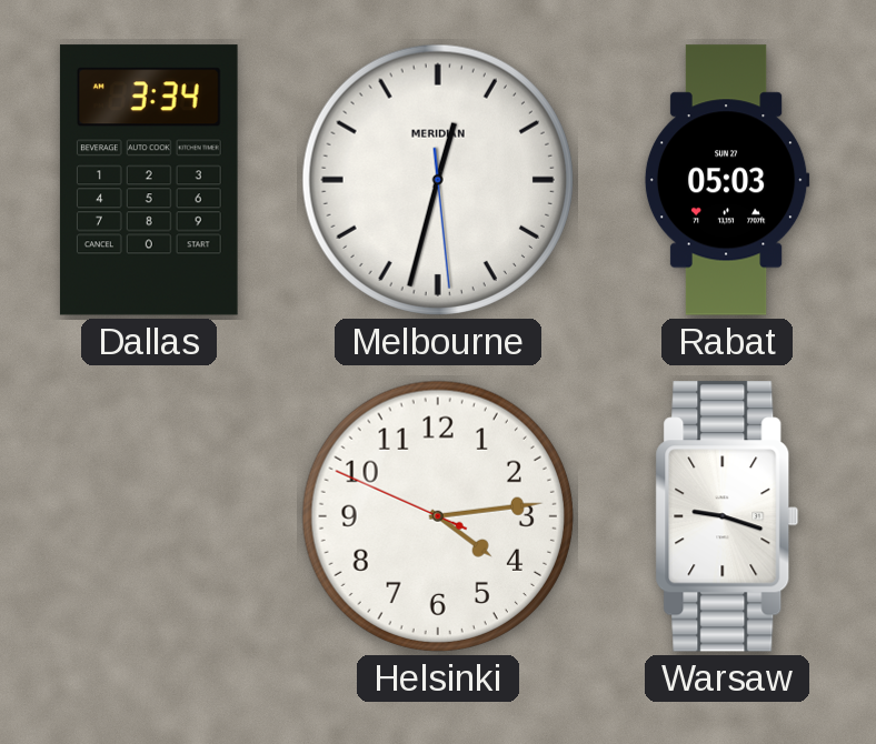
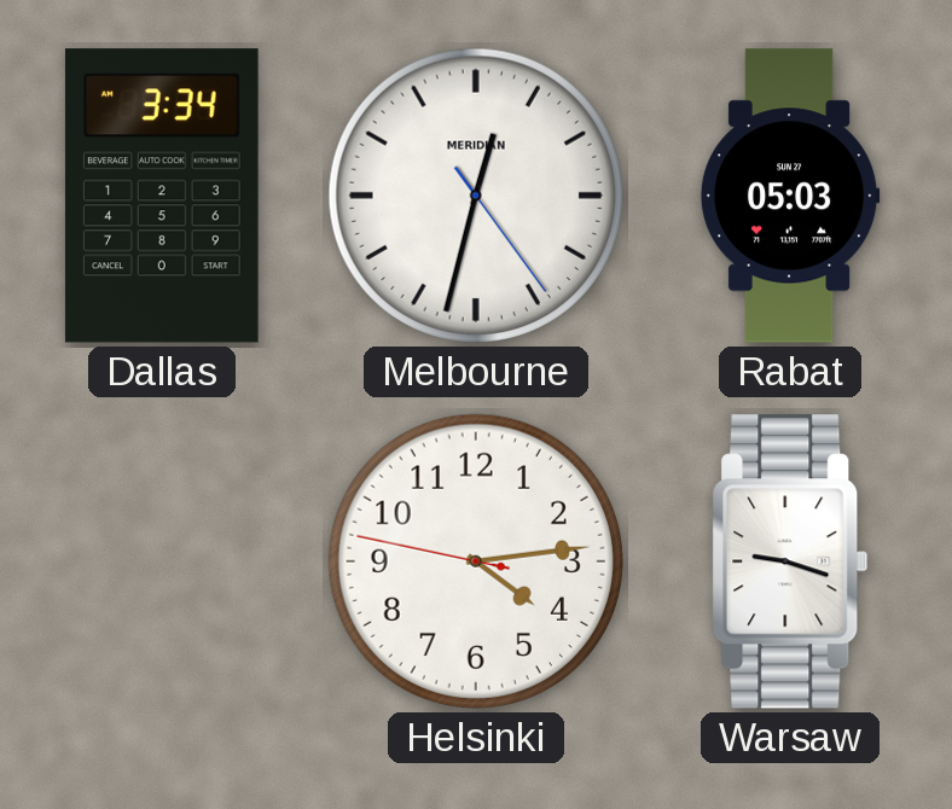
Melbourne: 12:32:29 -> 12:32:24
Helsinki: 4:13:49 -> 4:13:47
